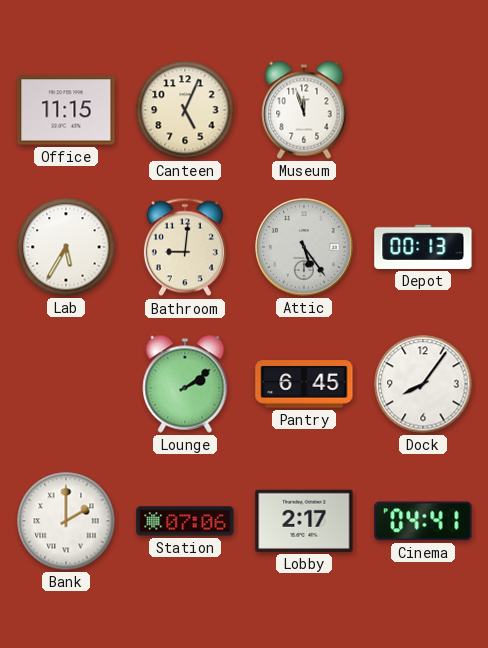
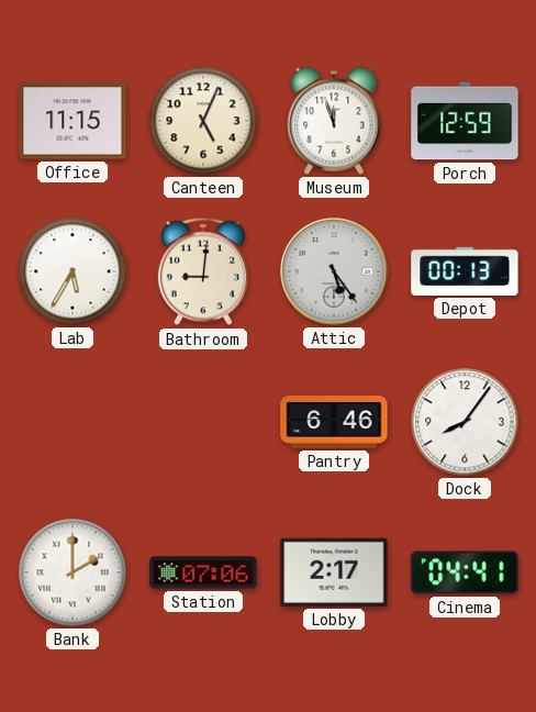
Porch: none -> 12:59
Lounge: 2:09 -> none
Pantry: 6:45 -> 6:46
